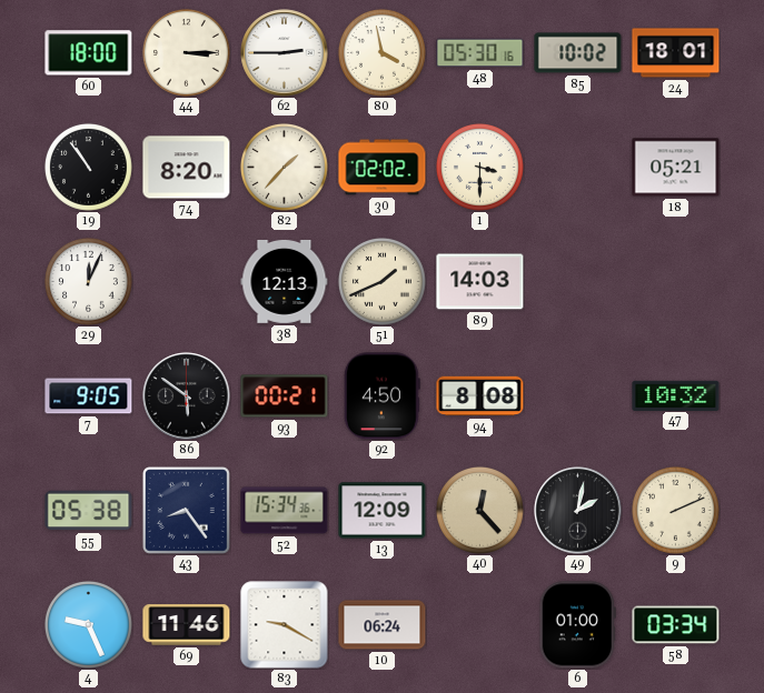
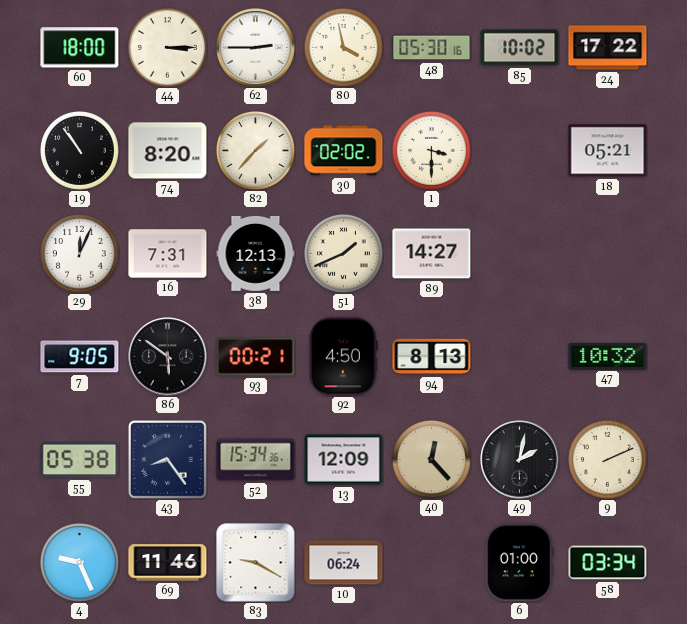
24: 18:01 -> 17:22
16: none -> 7:31
89: 14:03 -> 14:27
94: 8:08 -> 8:13
